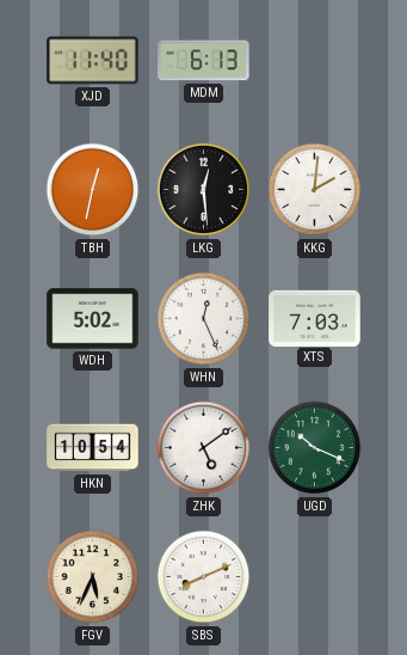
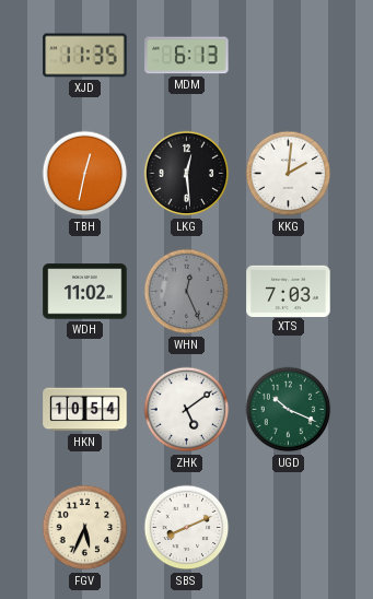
XJD: 11:40 -> 11:35
WDH: 5:02 -> 11:02
WHN dial: white -> grey
